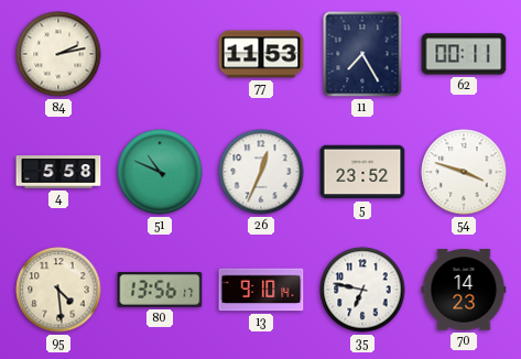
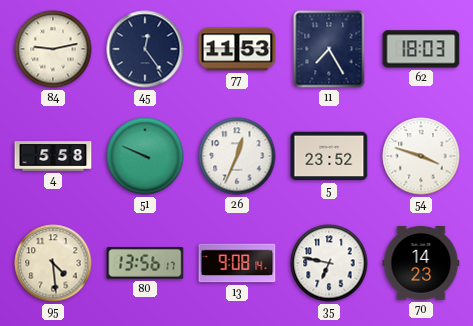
84: 2:13 -> 9:13
45: none -> 12:24
62: 00:11 -> 18:03
51: 10:49 -> 9:49
13: 9:10 -> 9:08
